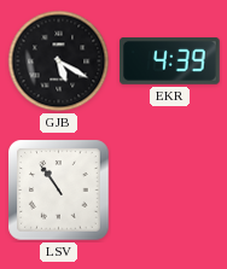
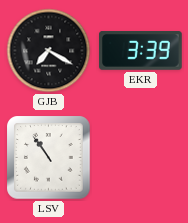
GJB: 5:20 -> 7:20
EKR: 4:39 -> 3:39
